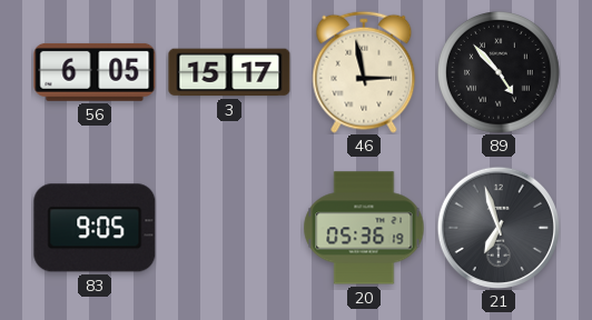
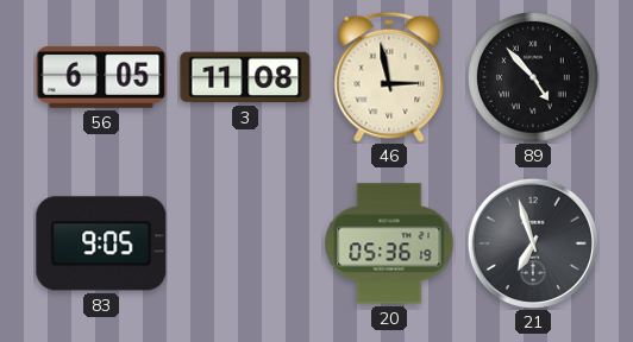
3: 15:17 -> 11:08
